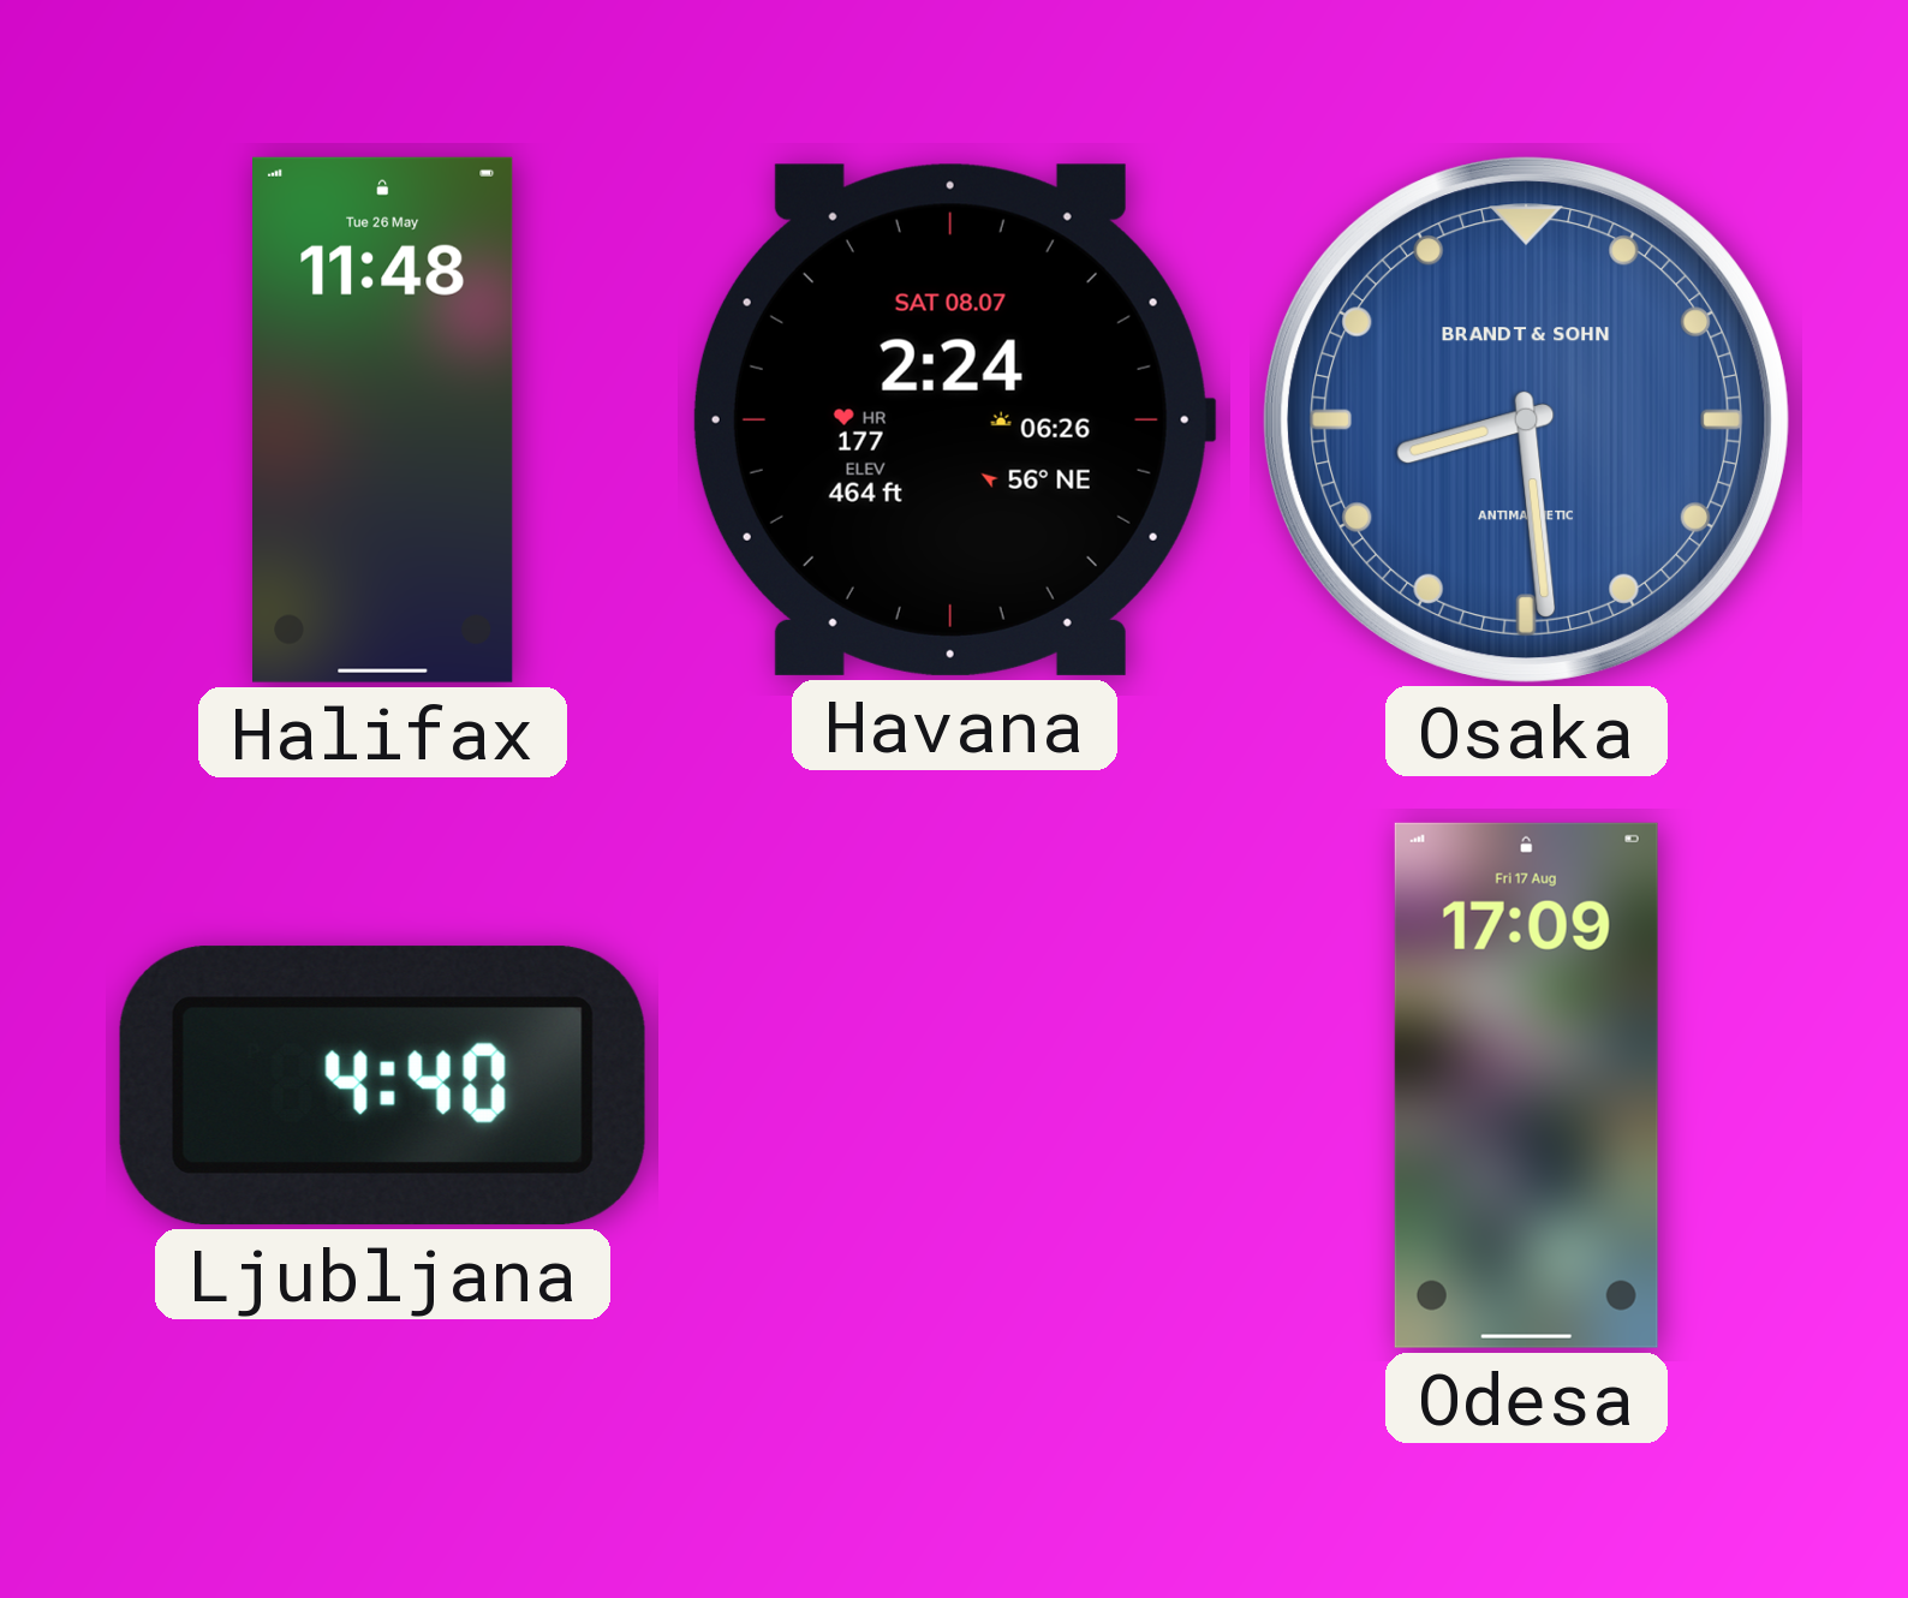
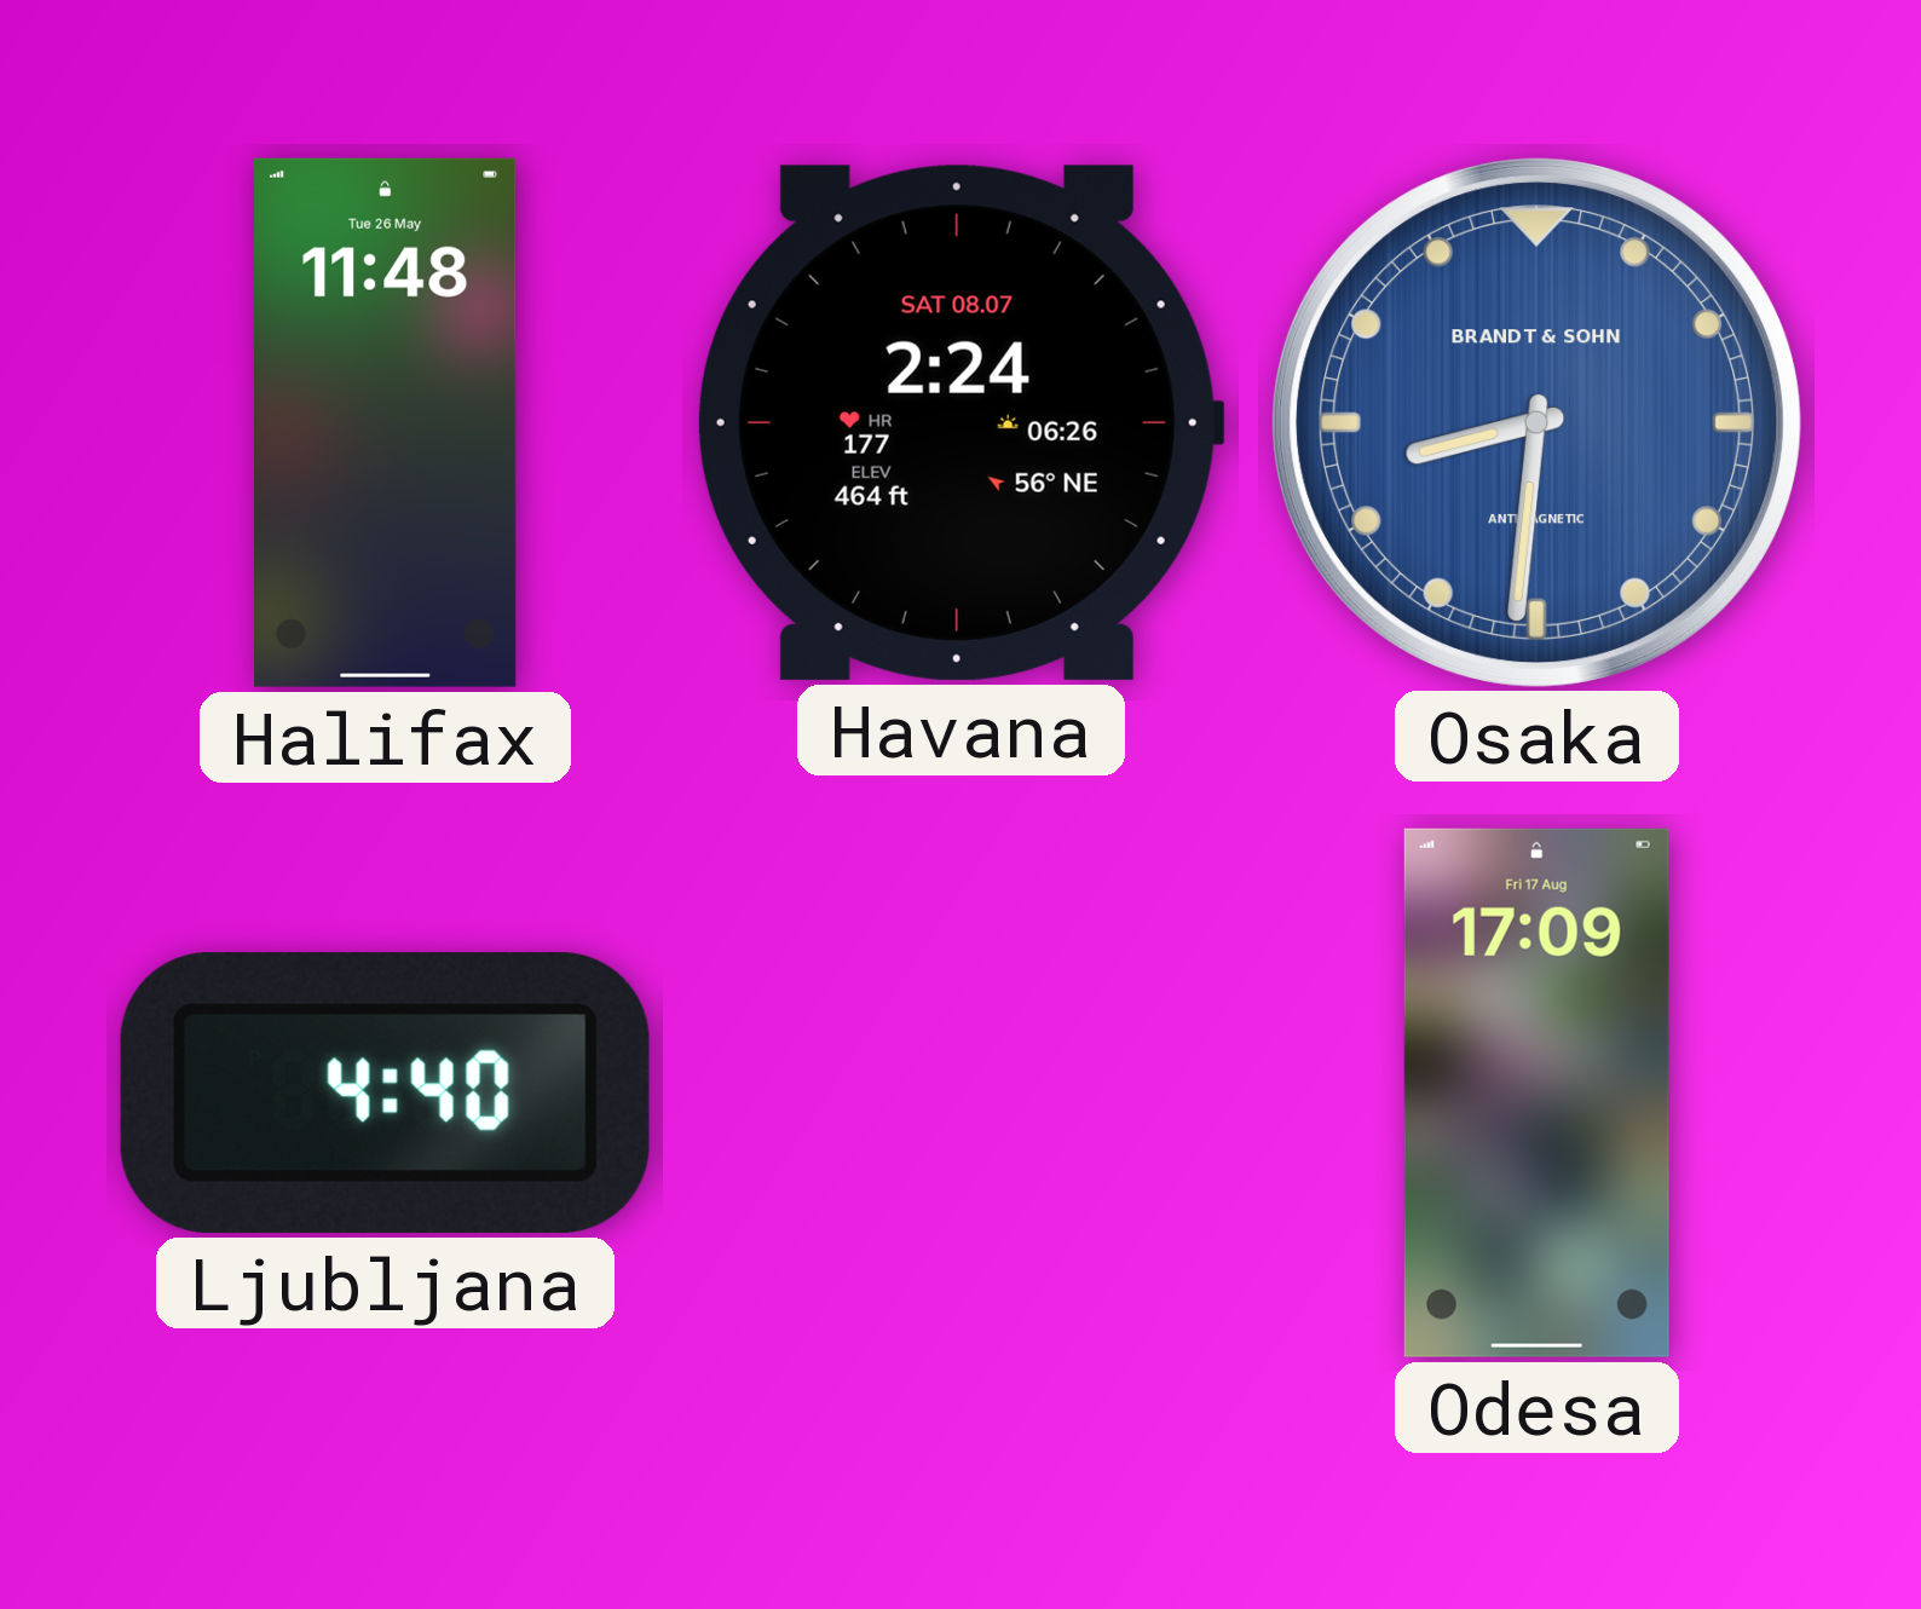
Osaka: 8:29 -> 8:31
